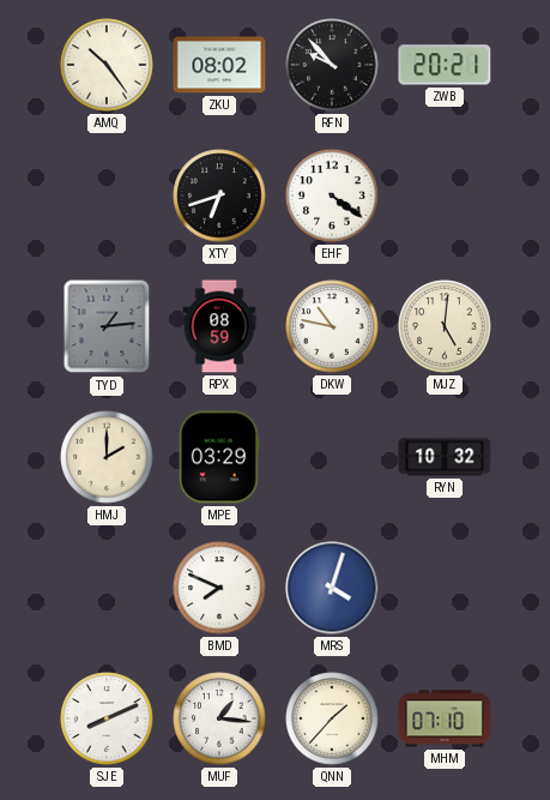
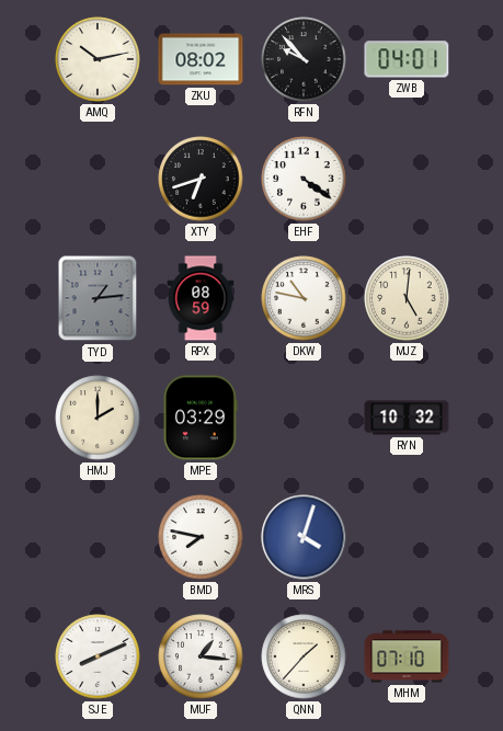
AMQ: 10:24 -> 10:13
ZWB: 20:21 -> 04:01
BMD: 7:49 -> 7:47
